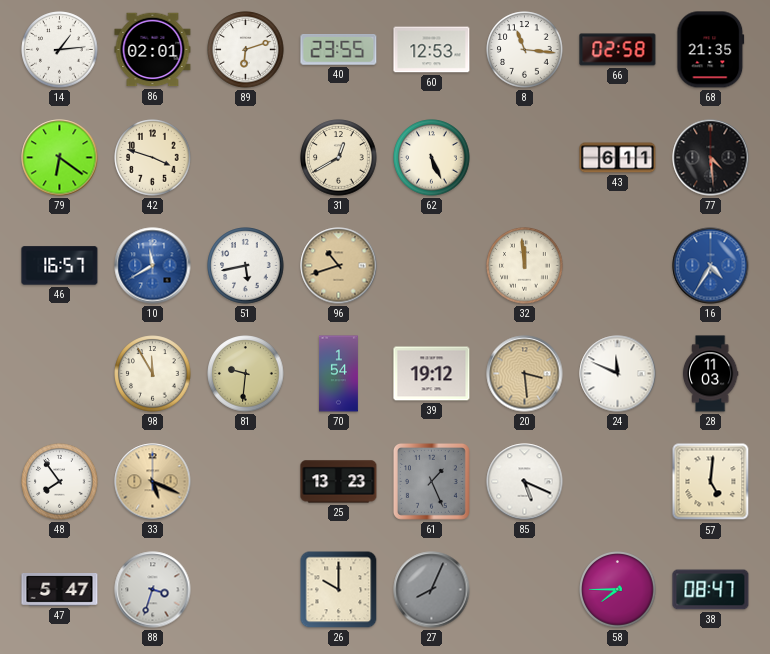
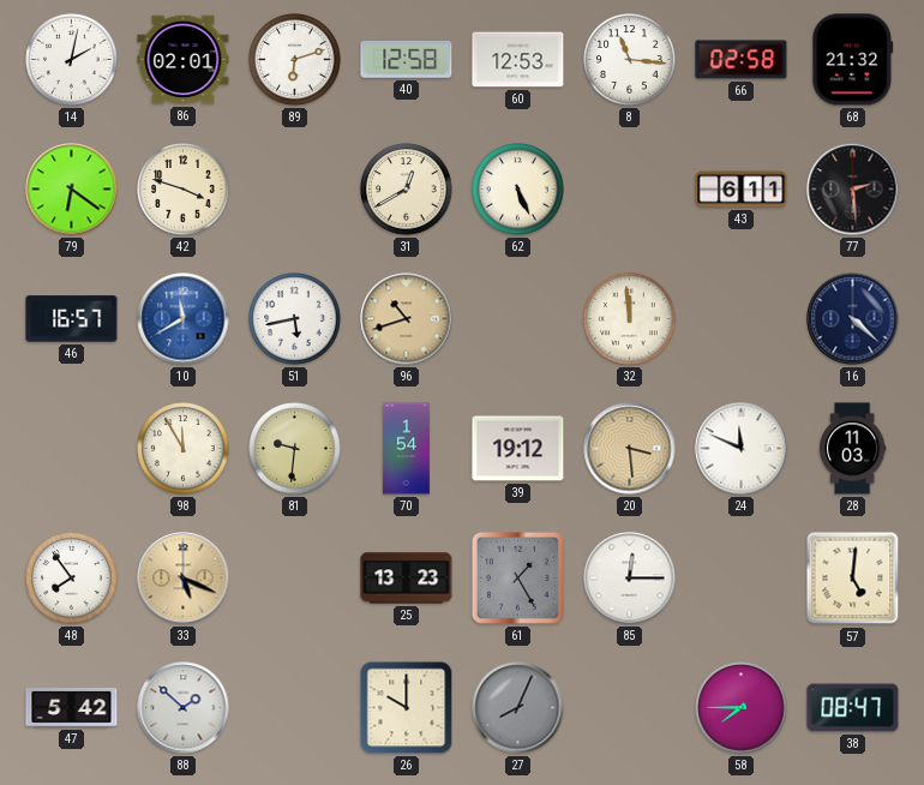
14: 1:14 -> 2:02
40: 23:55 -> 12:58
68: 21:35 -> 21:32
77: 4:29 -> 2:29
16: 4:35 -> 4:22
16 dial: blue -> navy
61: 1:26 -> 1:25
85: 5:19 -> 12:15
47: 5:47 -> 5:42
88: 3:33 -> 1:52
